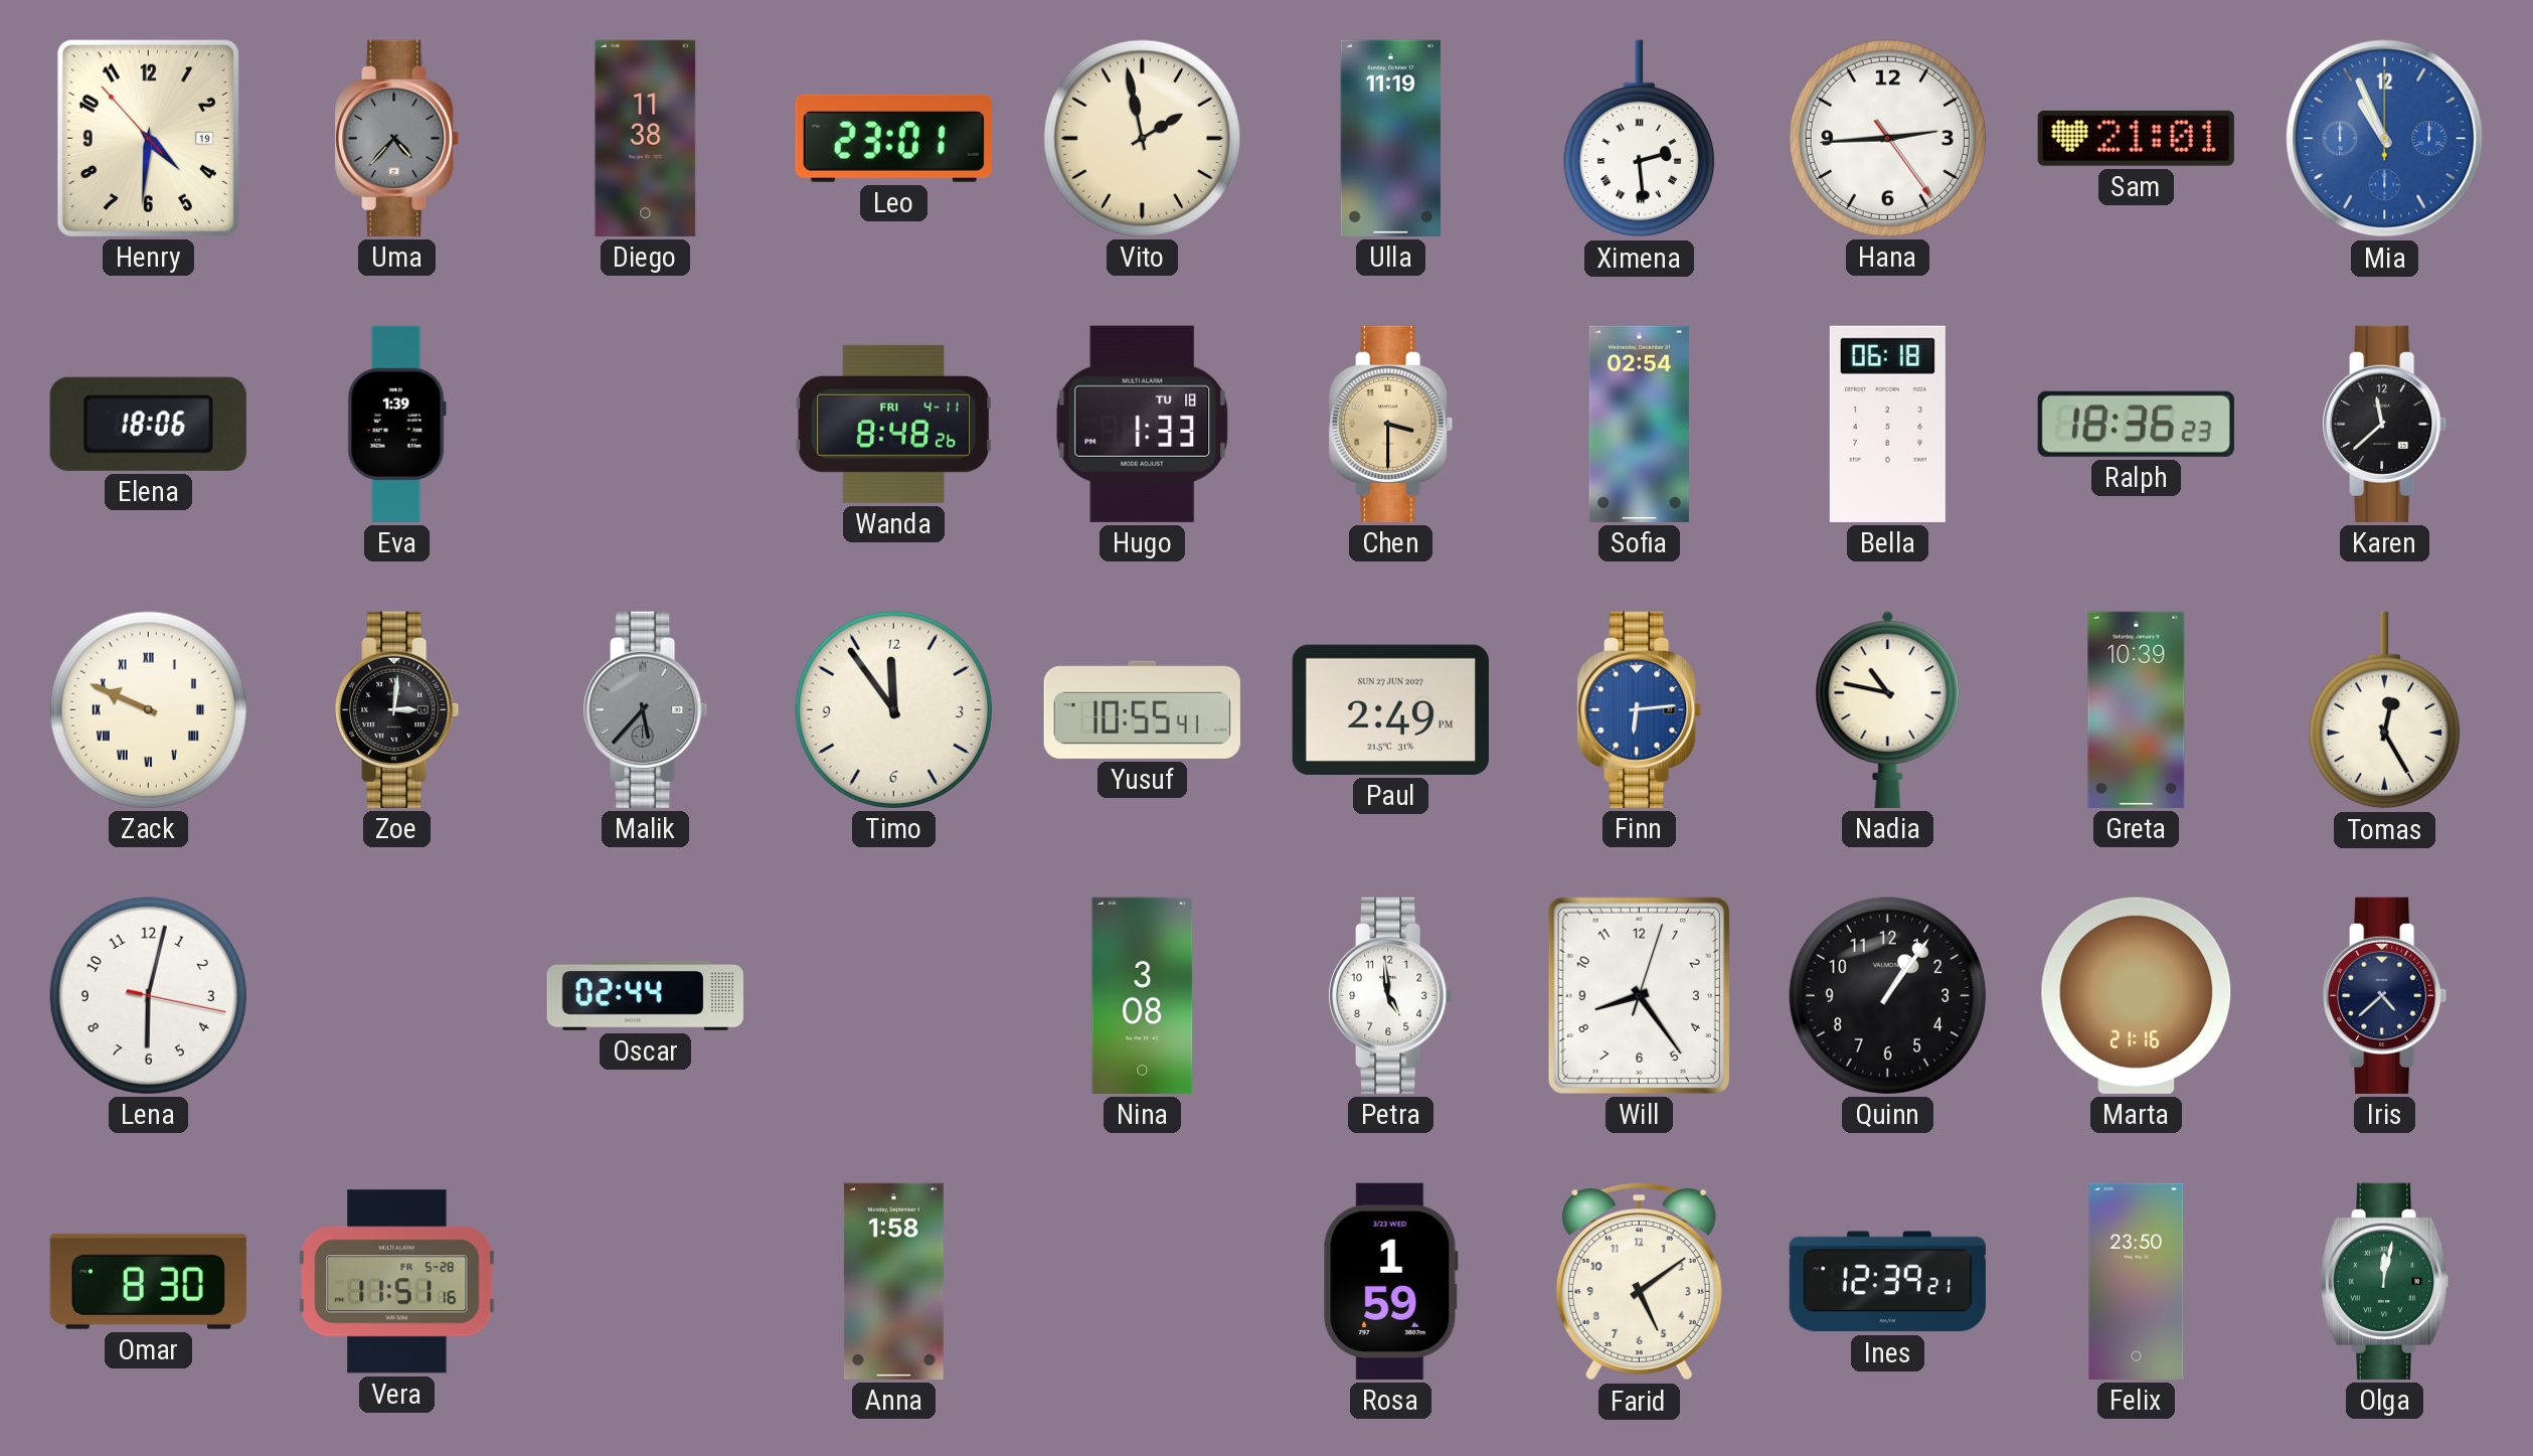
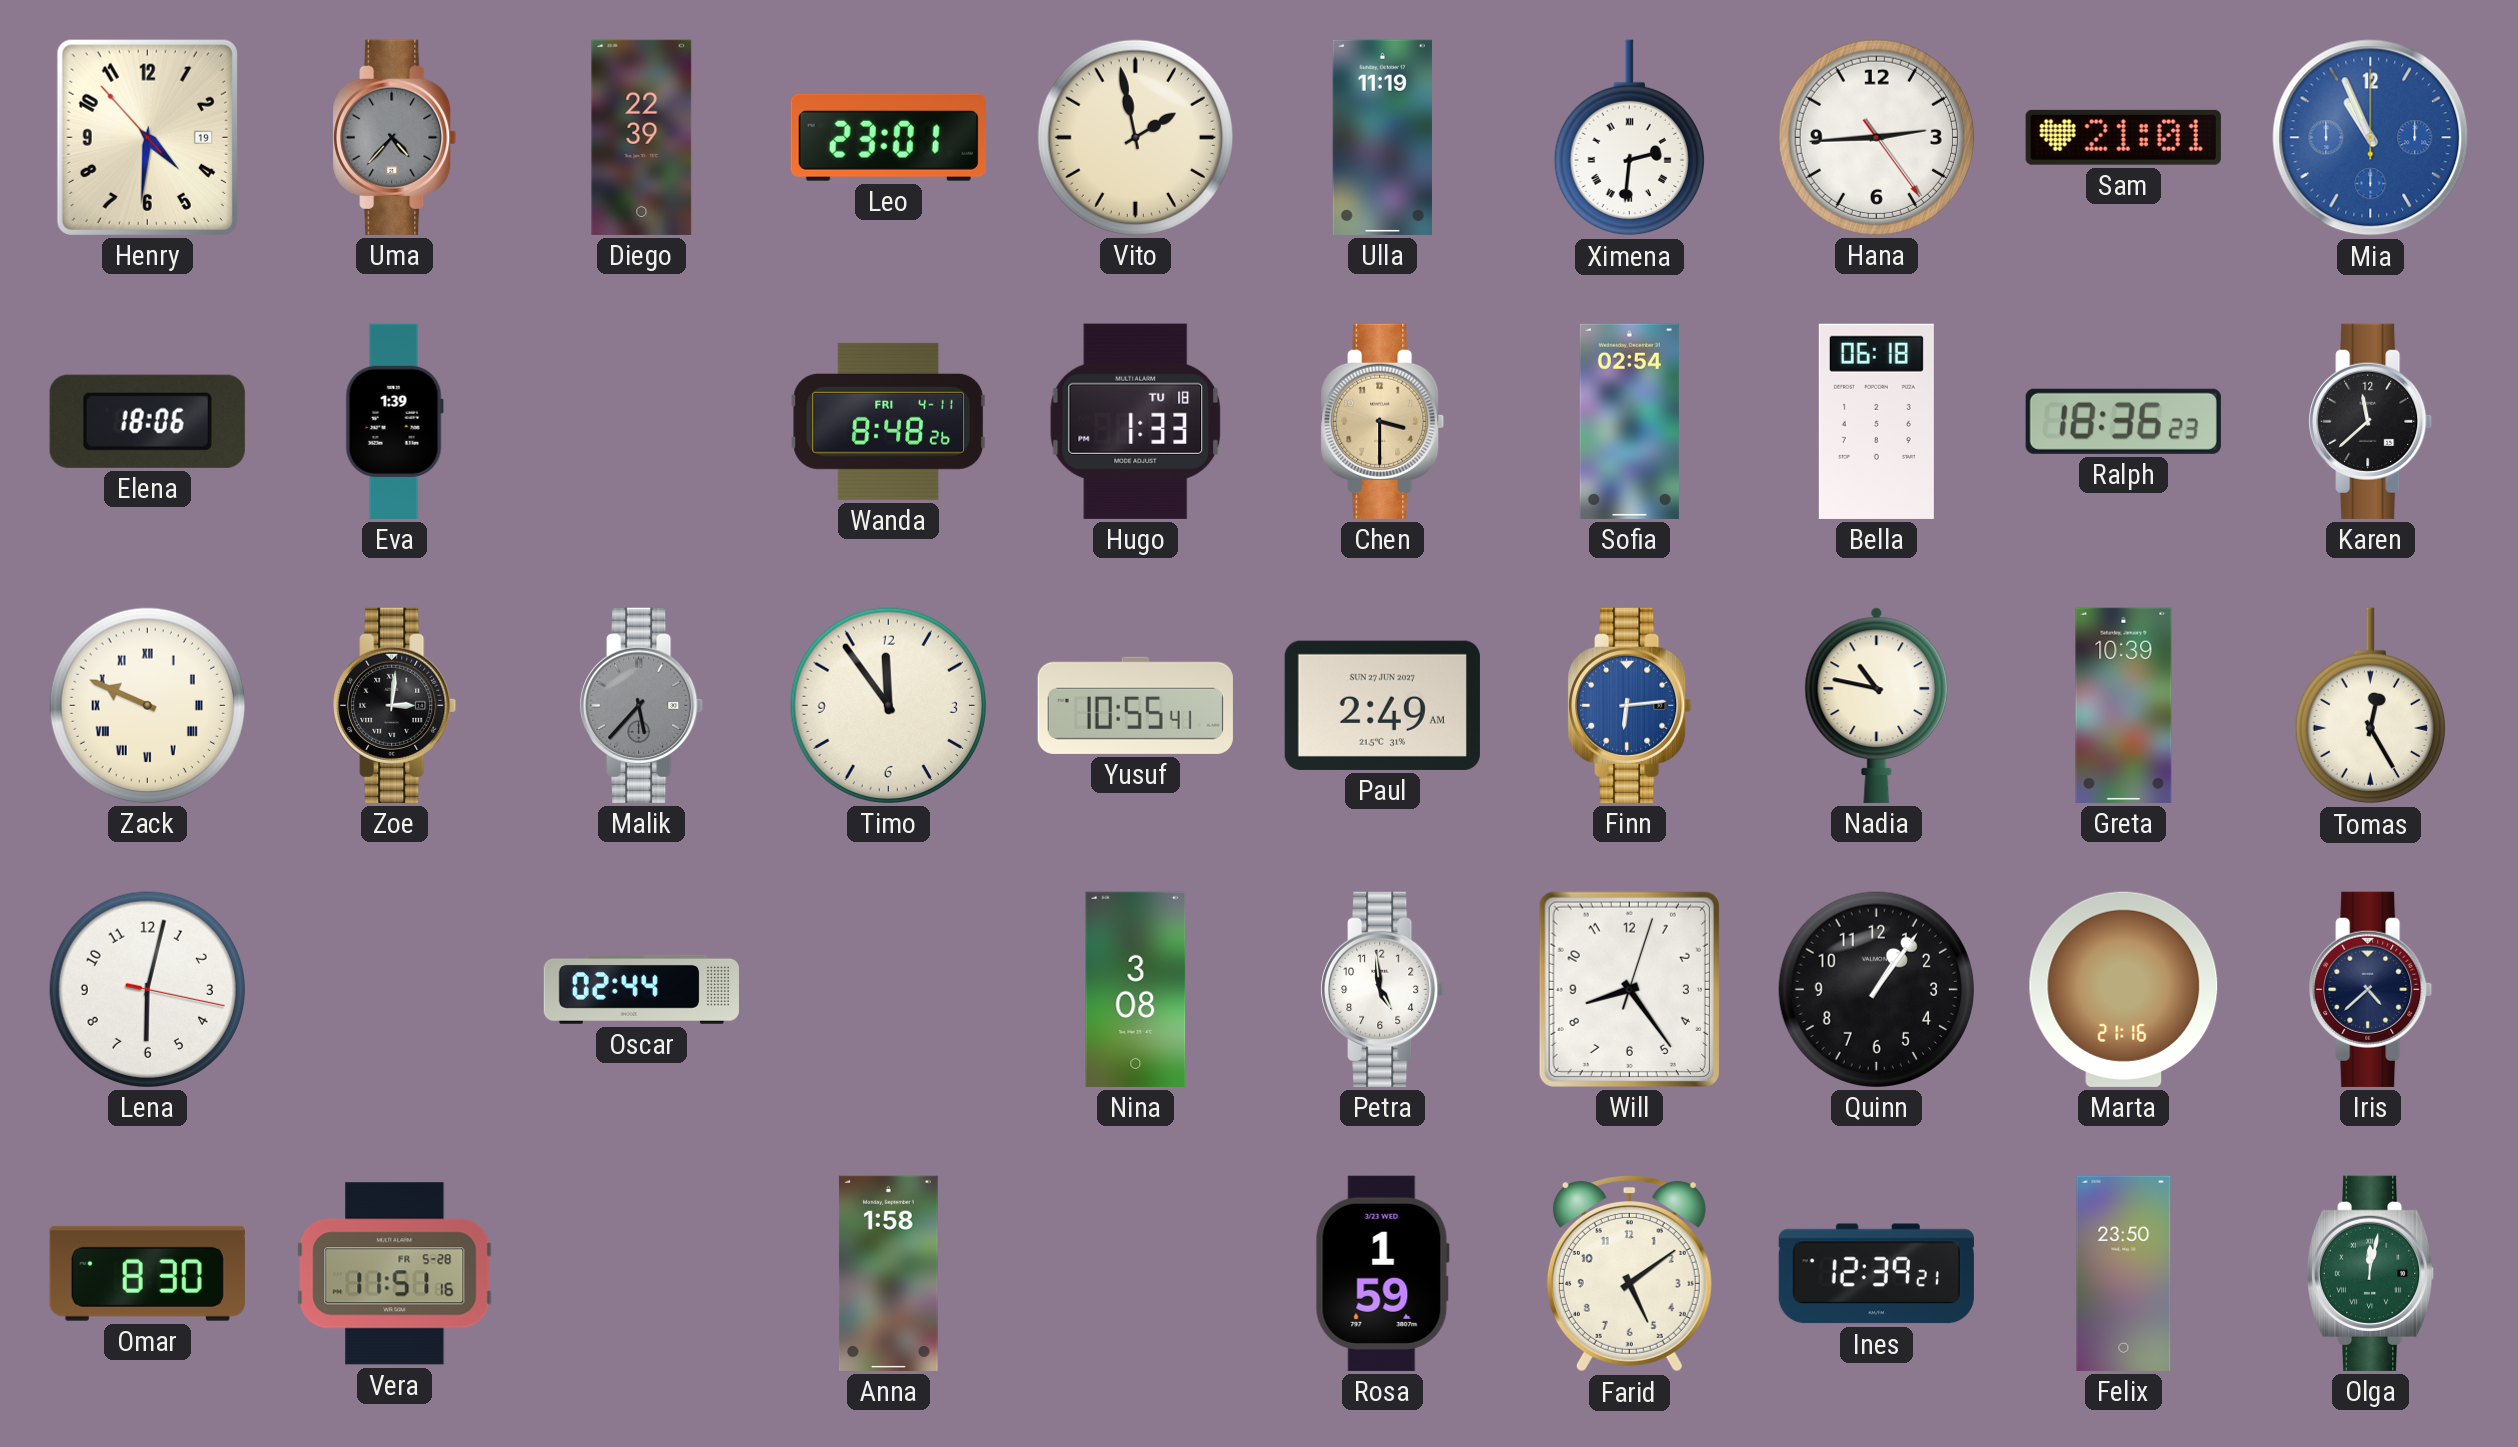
Diego: 11:38 -> 22:39
Ximena: 2:29 -> 2:31
Paul: 2:49 PM -> 2:49 AM
